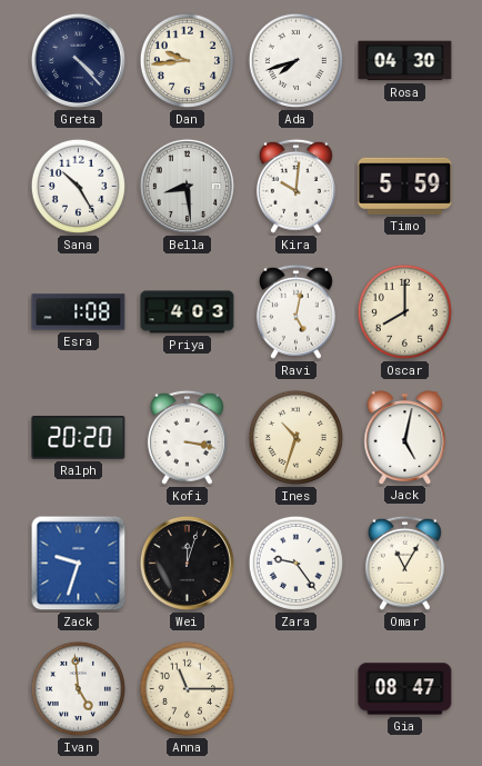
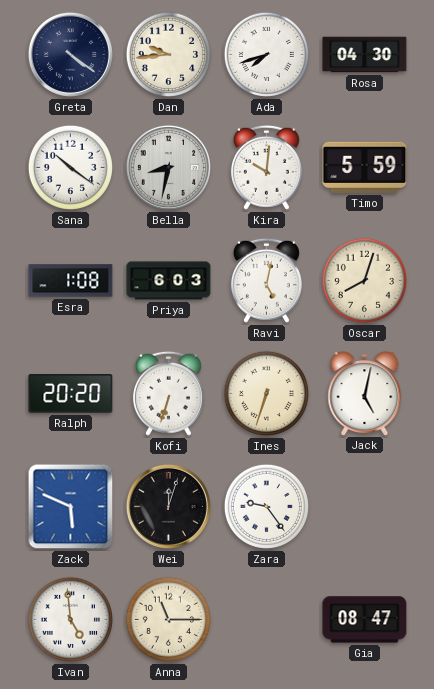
Greta: 4:23 -> 4:21
Sana: 10:25 -> 10:21
Bella: 8:29 -> 8:32
Priya: 4:03 -> 6:03
Oscar: 8:00 -> 8:03
Kofi: 3:17 -> 6:33
Ines: 10:33 -> 6:33
Zack: 9:33 -> 5:49
Omar: 11:05 -> none
